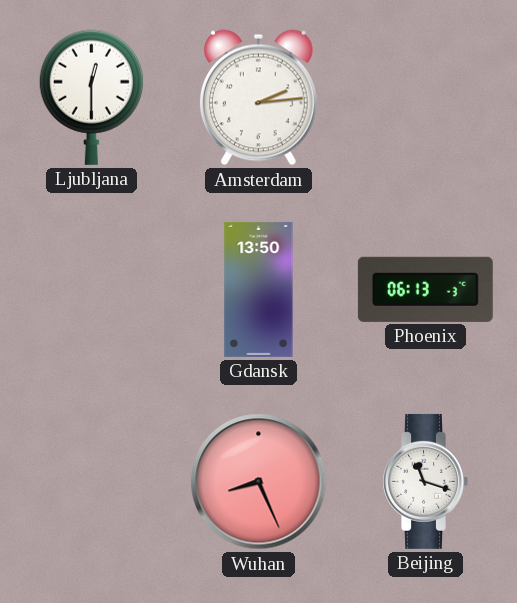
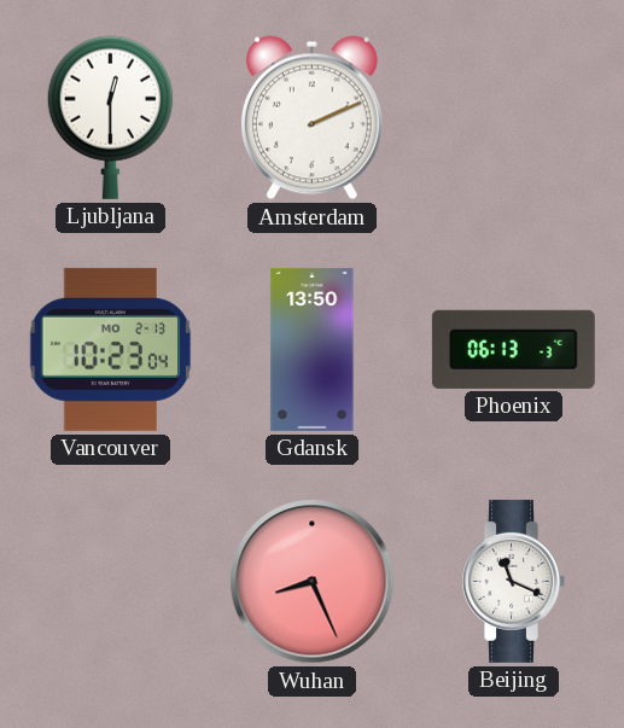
Amsterdam: 2:14 -> 2:11
Vancouver: none -> 10:23
Beijing: 11:18 -> 11:19
